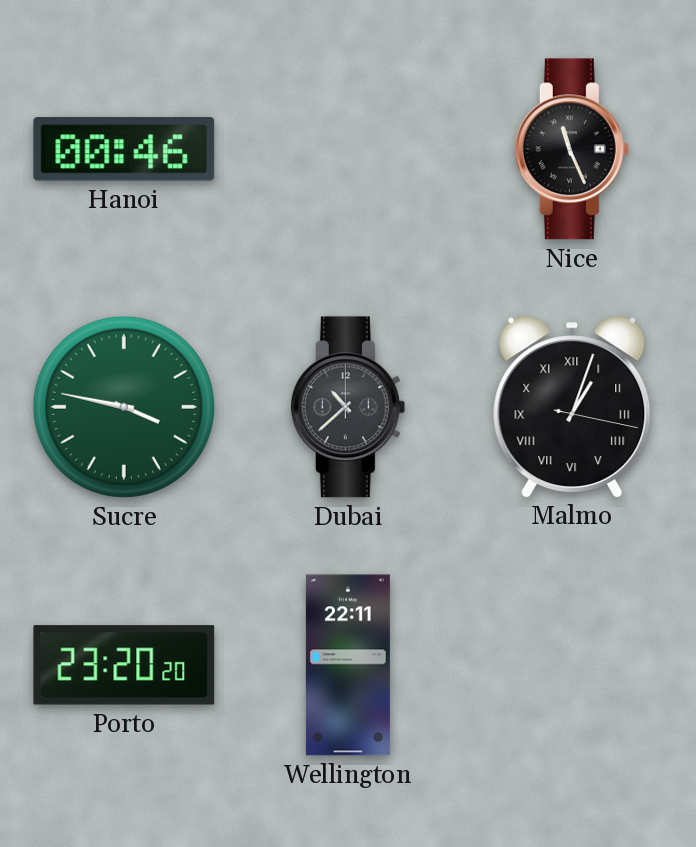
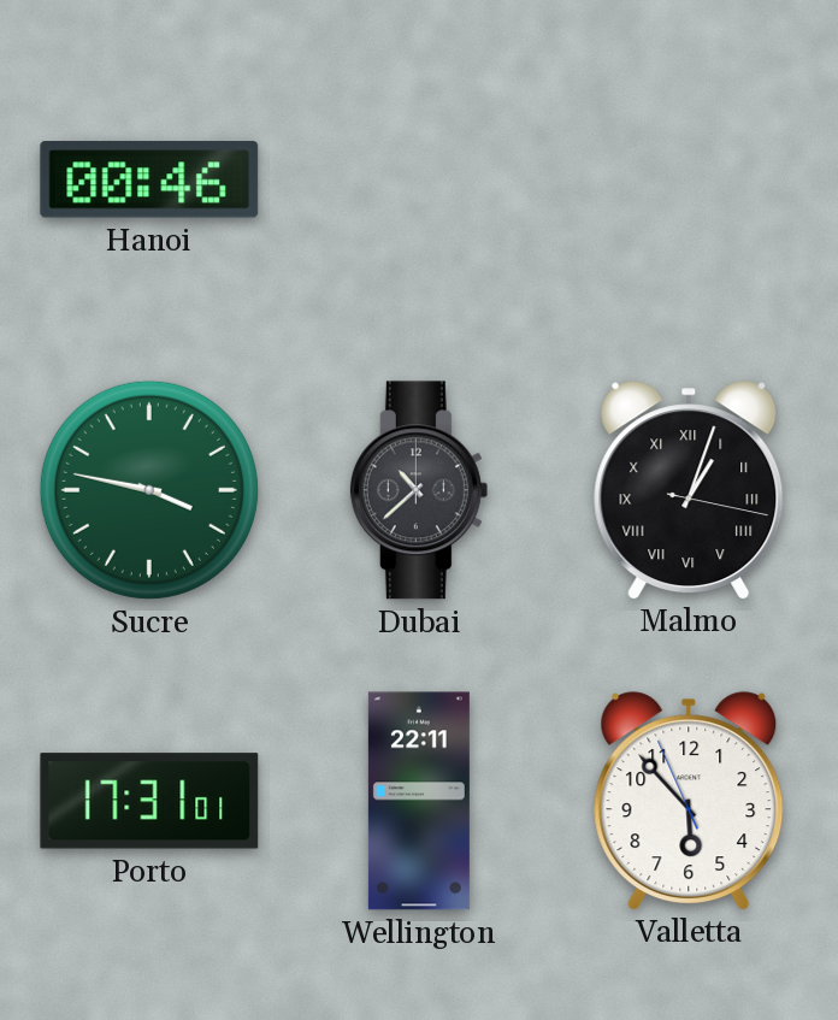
Nice: 11:26 -> none
Porto: 23:20 -> 17:31
Valletta: none -> 5:52
